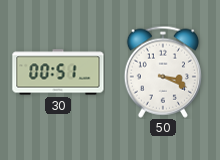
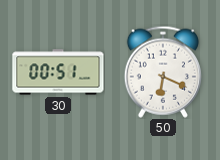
50: 3:19 -> 6:19
